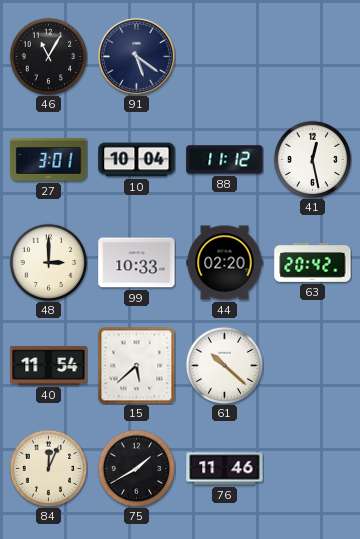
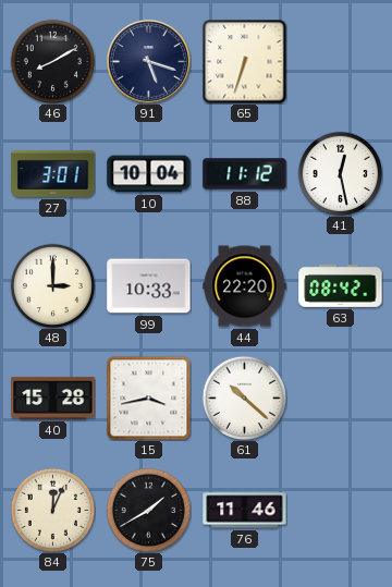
46: 11:05 -> 8:10
91: 5:21 -> 5:18
65: none -> 6:33
44: 02:20 -> 22:20
63: 20:42 -> 08:42
40: 11:54 -> 15:28
15: 5:38 -> 3:43
